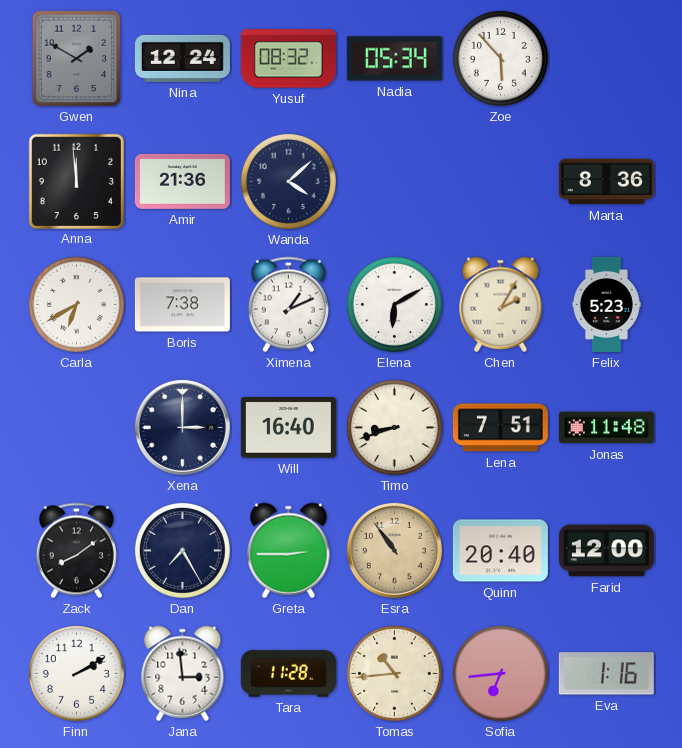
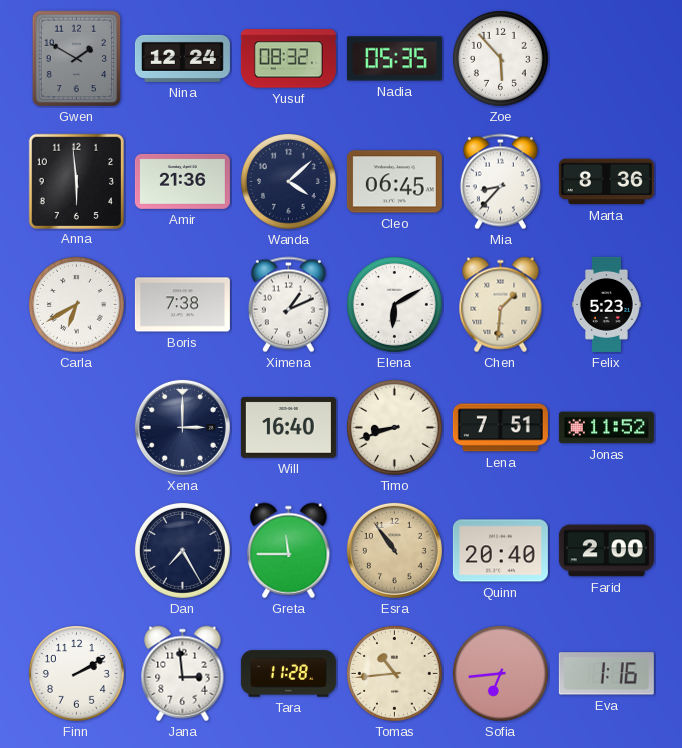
Nadia: 05:34 -> 05:35
Anna: 11:59 -> 5:59
Cleo: none -> 06:45
Mia: none -> 8:37
Chen: 2:05 -> 1:31
Jonas: 11:48 -> 11:52
Zack: 8:09 -> none
Greta: 2:45 -> 11:45
Farid: 12:00 -> 2:00
